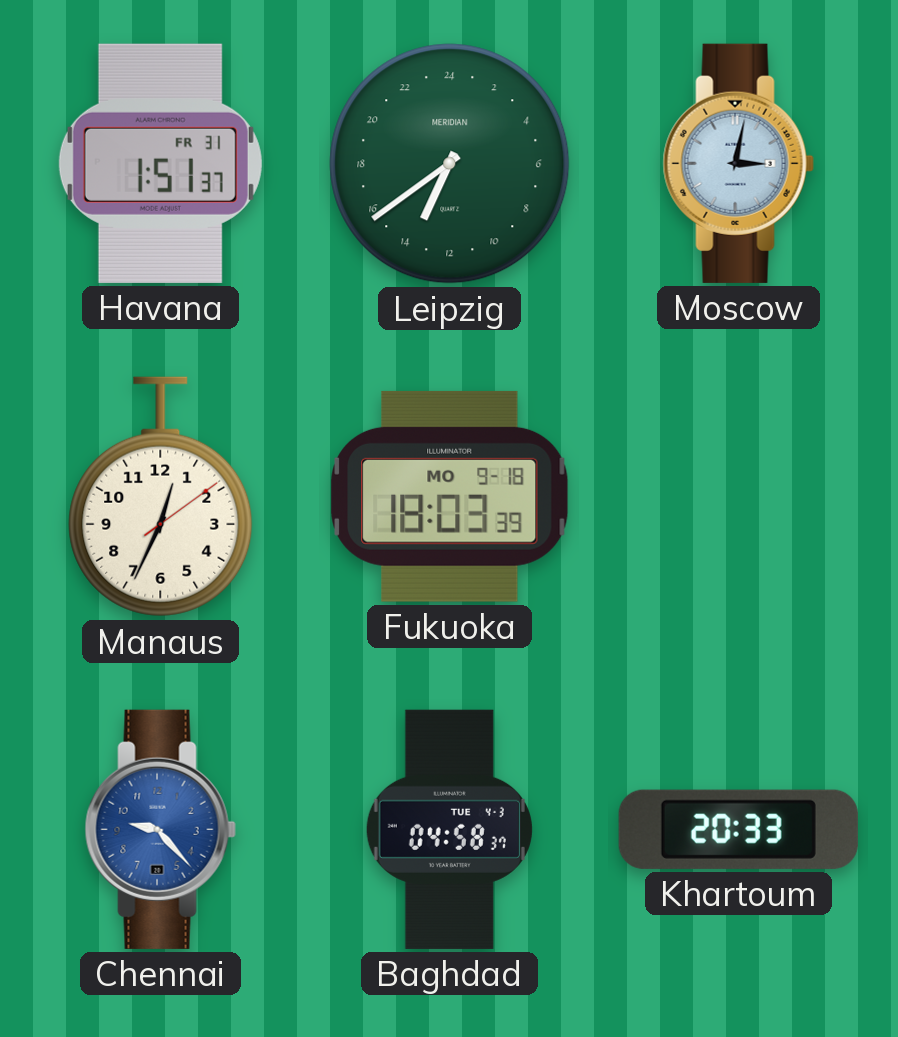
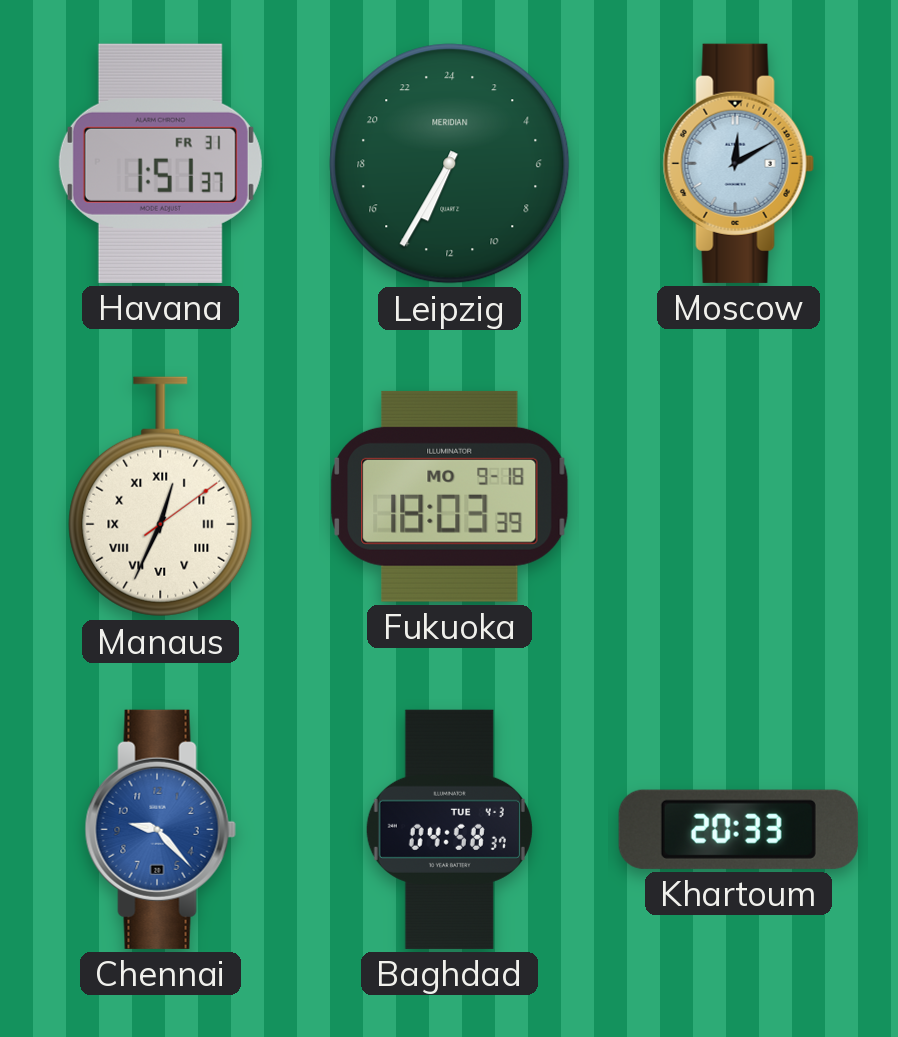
Leipzig: 13:39 -> 13:35
Moscow: 3:02 -> 12:10
Manaus numerals: Arabic -> Roman
